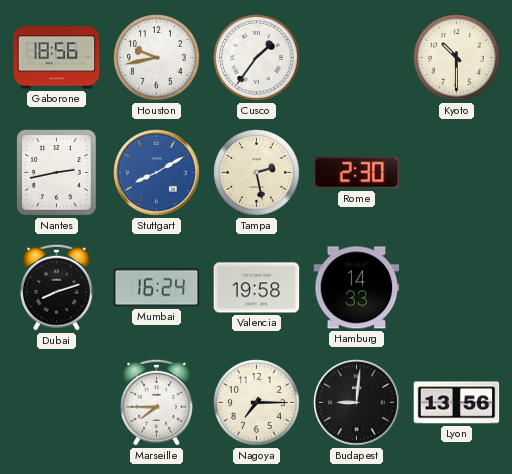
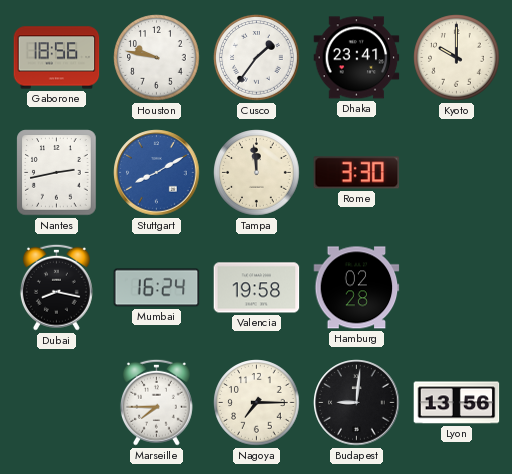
Houston: 9:43 -> 9:47
Dhaka: none -> 23:41
Kyoto: 10:30 -> 10:00
Tampa: 2:28 -> 11:59
Rome: 2:30 -> 3:30
Dubai: 8:12 -> 8:17
Hamburg: 14:33 -> 02:28
